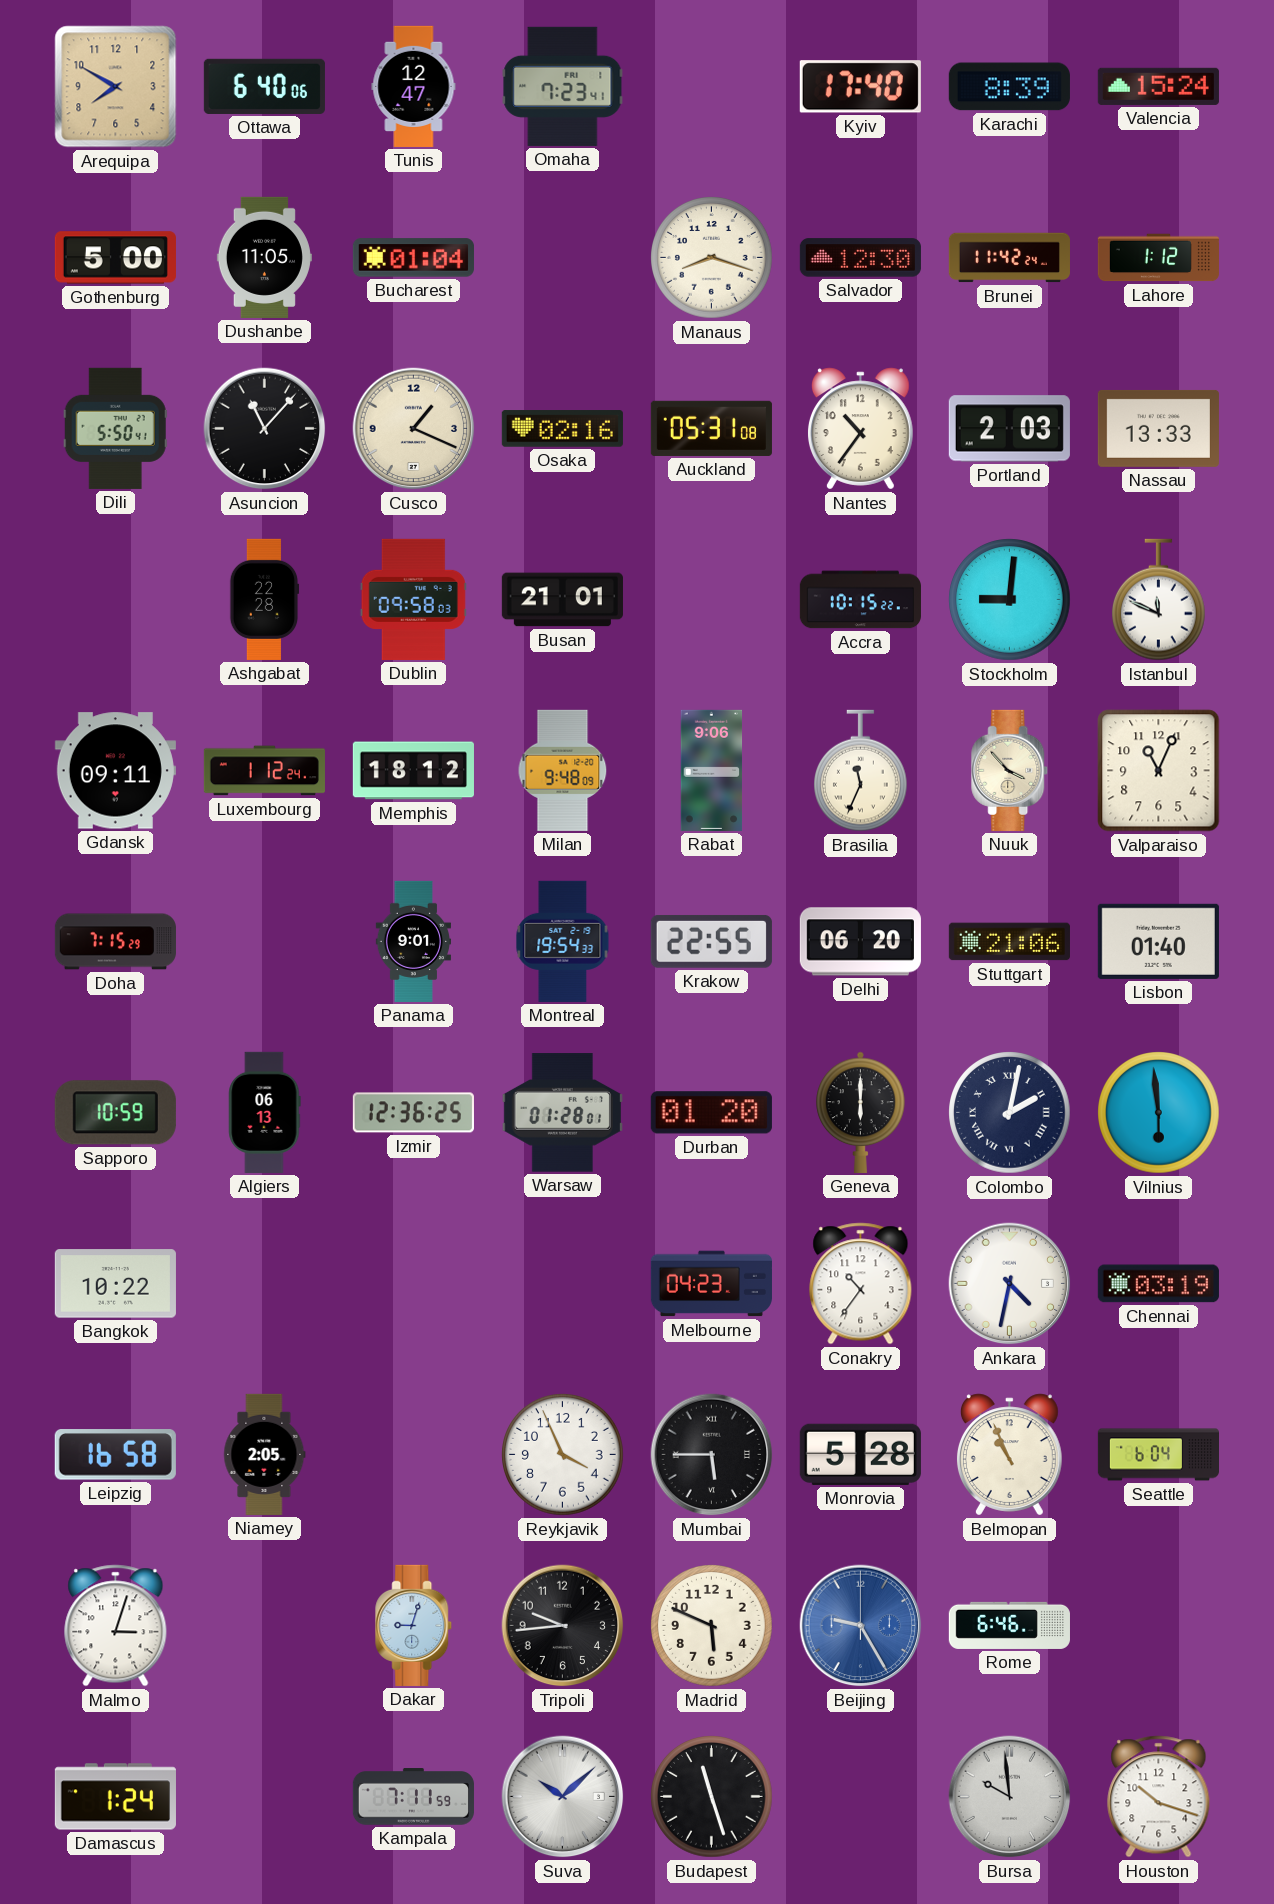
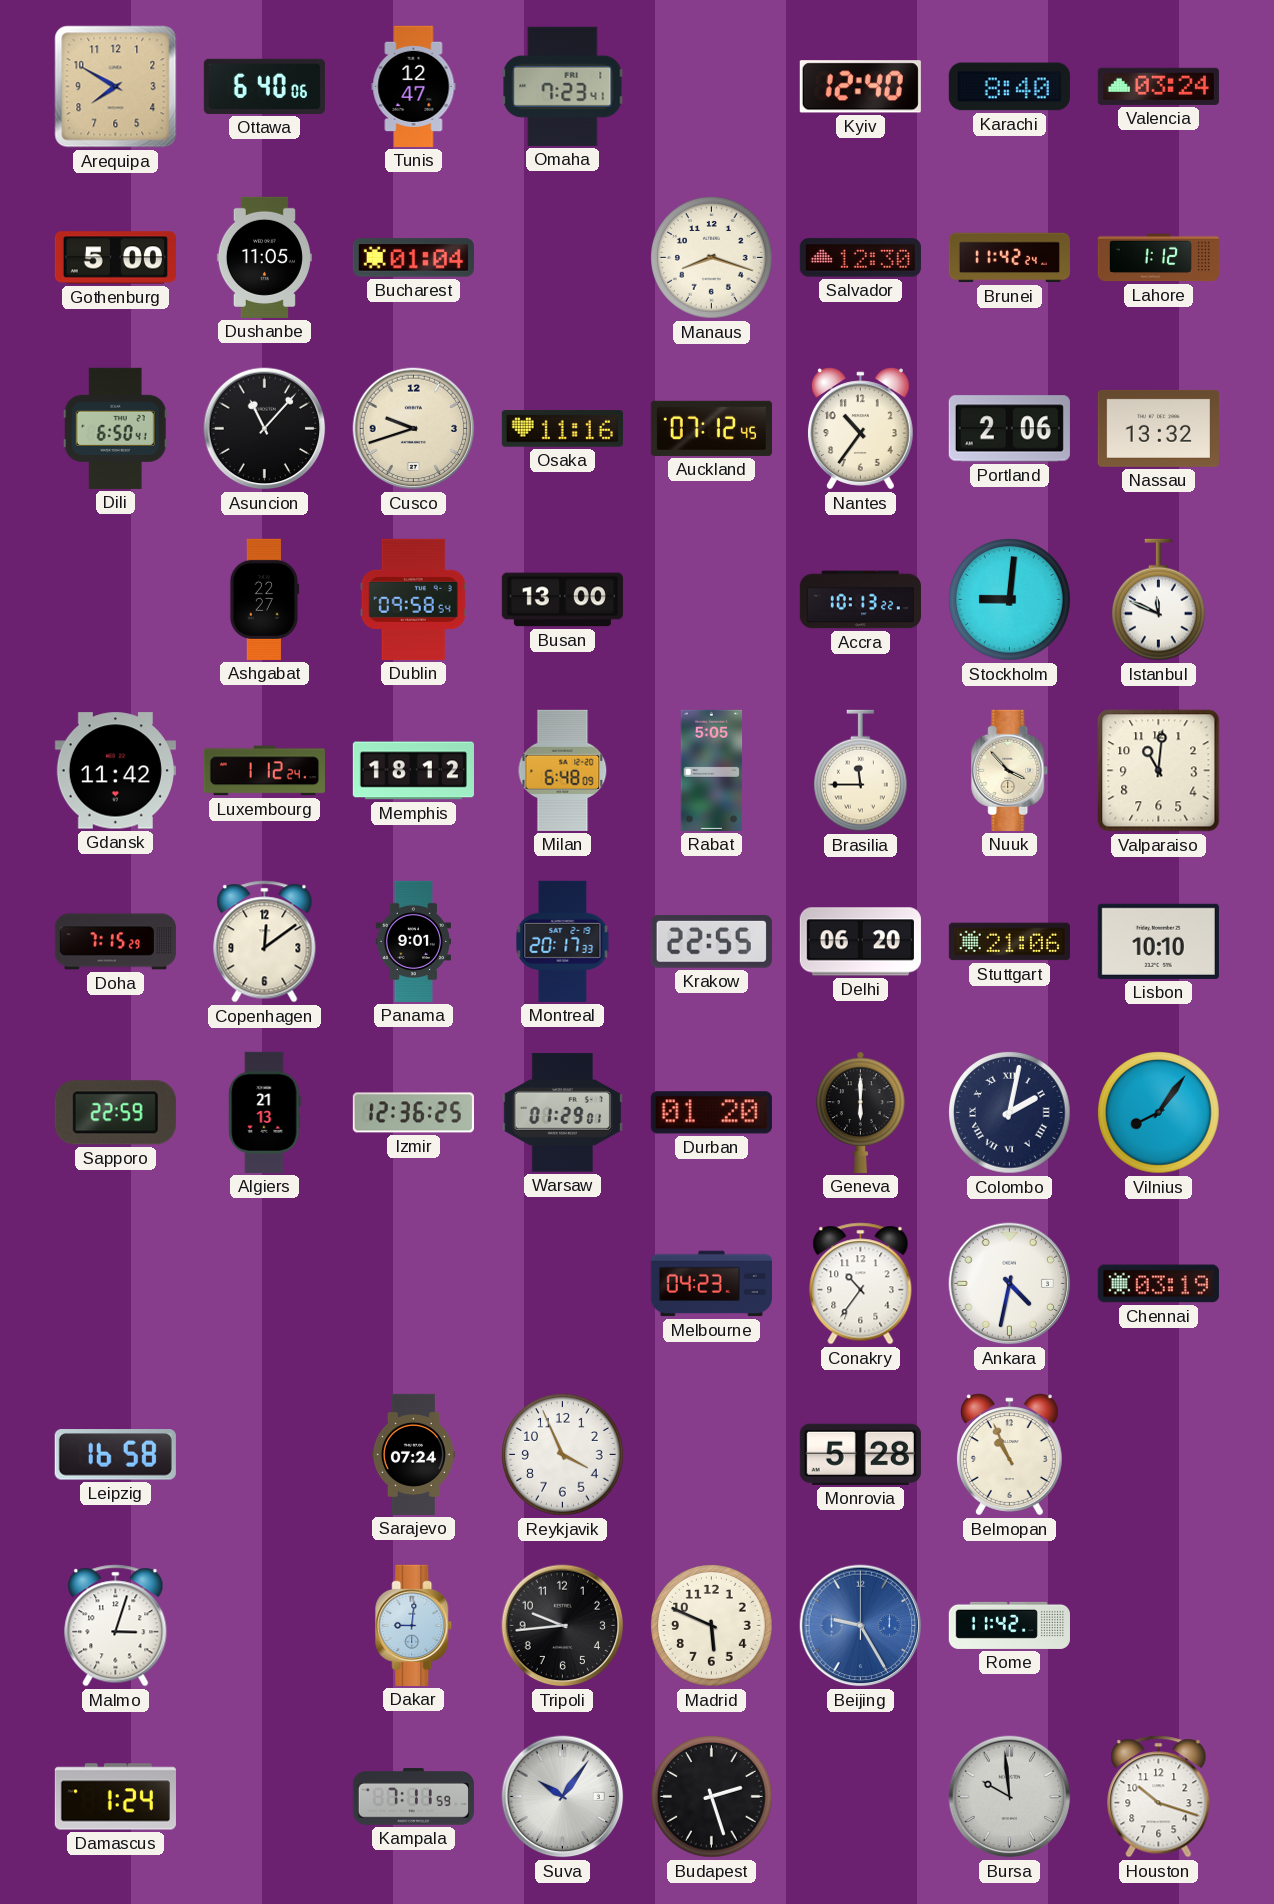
Kyiv: 17:40 -> 12:40
Karachi: 8:39 -> 8:40
Valencia: 15:24 -> 03:24
Dili: 5:50 -> 6:50
Cusco: 1:19 -> 9:42
Osaka: 02:16 -> 11:16
Auckland: 05:31 -> 07:12
Portland: 2:03 -> 2:06
Nassau: 13:33 -> 13:32
Ashgabat: 22:28 -> 22:27
Dublin: 09:58:03 -> 09:58:54
Busan: 21:01 -> 13:00
Accra: 10:15 -> 10:13
Gdansk: 09:11 -> 11:42
Milan: 9:48 -> 6:48
Rabat: 9:06 -> 5:05
Brasilia: 11:34 -> 11:45
Valparaiso: 11:04 -> 11:01
Copenhagen: none -> 12:09
Montreal: 19:54 -> 20:17
Lisbon: 01:40 -> 10:10
Sapporo: 10:59 -> 22:59
Algiers: 06:13 -> 21:13
Warsaw: 01:28 -> 01:29
Vilnius: 5:59 -> 8:06
Bangkok: 10:22 -> none
Niamey: 2:05 -> none
Sarajevo: none -> 07:24
Mumbai: 5:45 -> none
Seattle: 6:04 -> none
Dakar: 9:03 -> 9:01
Rome: 6:46 -> 11:42
Suva: 10:08 -> 10:06
Budapest: 11:27 -> 2:27
